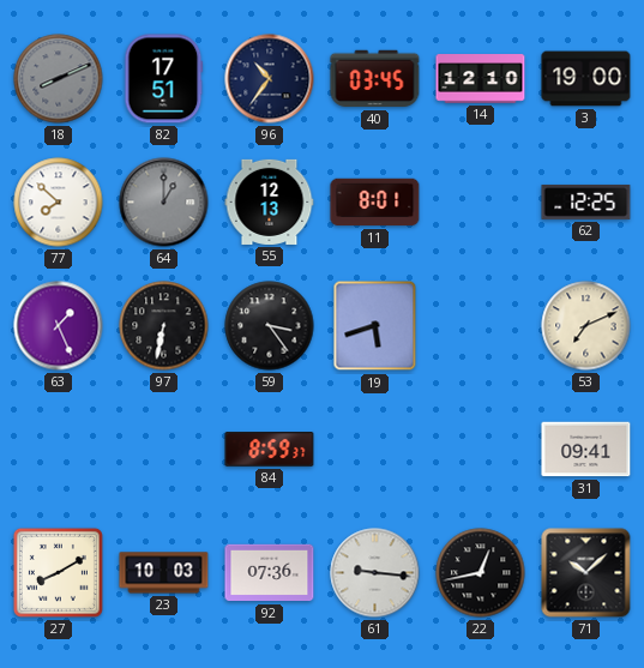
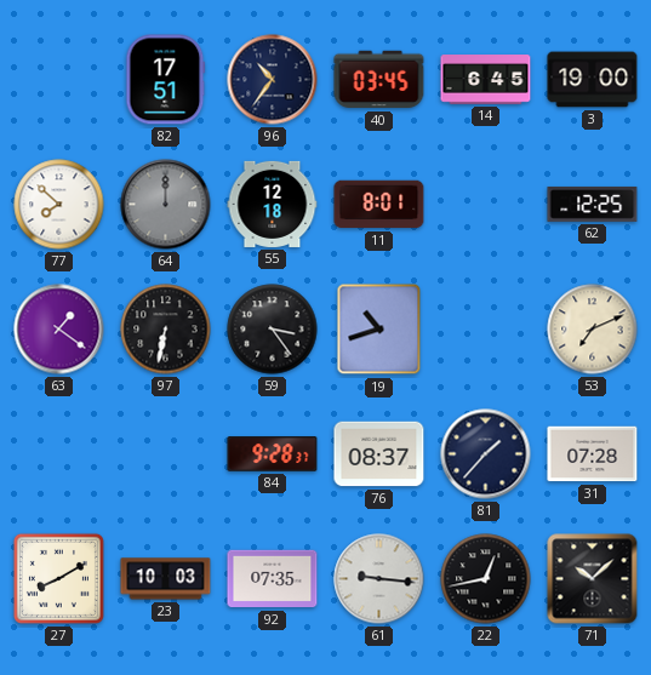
18: 8:11 -> none
14: 12:10 -> 6:45
64: 1:00 -> 12:00
55: 12:13 -> 12:18
63: 1:26 -> 1:21
19: 5:42 -> 10:42
84: 8:59 -> 9:28
76: none -> 08:37
81: none -> 1:37
31: 09:41 -> 07:28
92: 07:36 -> 07:35
